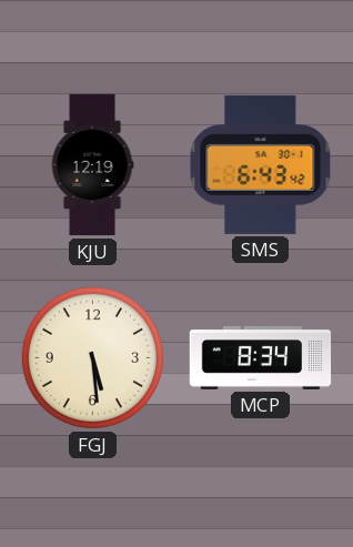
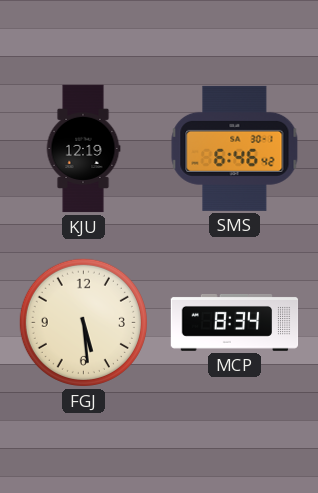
SMS: 6:43 -> 6:46
